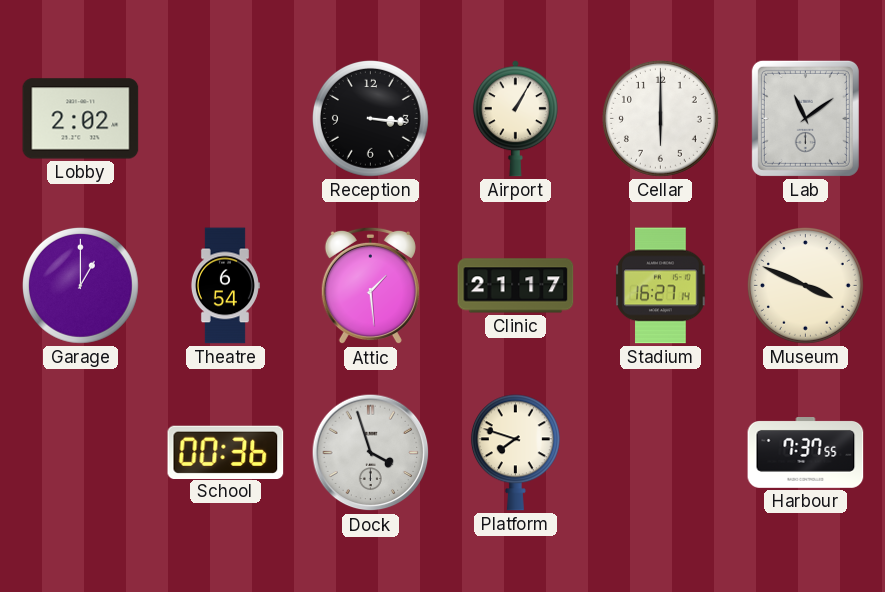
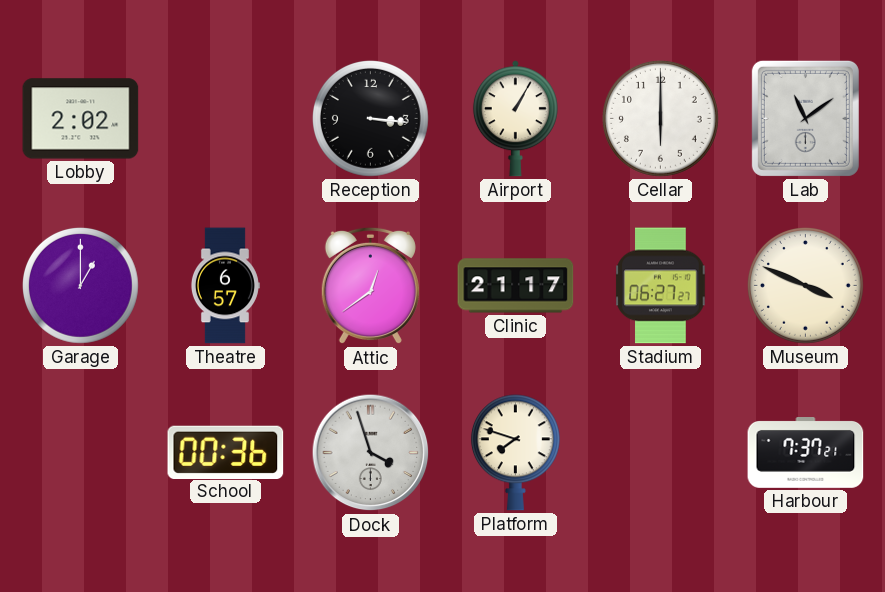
Theatre: 6:54 -> 6:57
Attic: 1:29 -> 12:39
Stadium: 16:27 -> 06:27
Harbour: 7:37:55 -> 7:37:21
